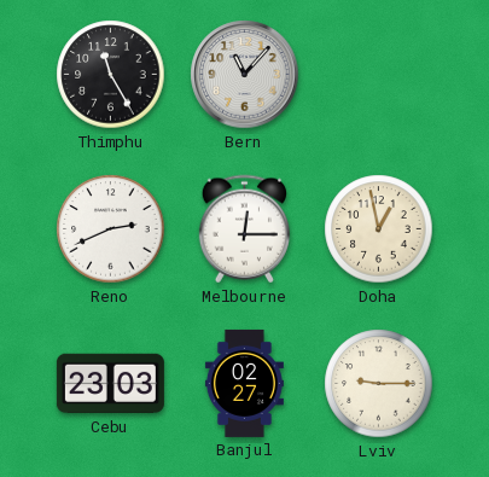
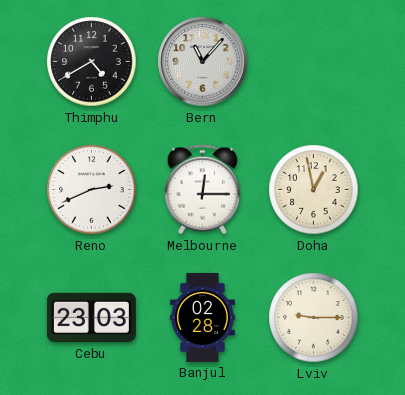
Thimphu: 11:25 -> 4:40
Banjul: 02:27 -> 02:28
